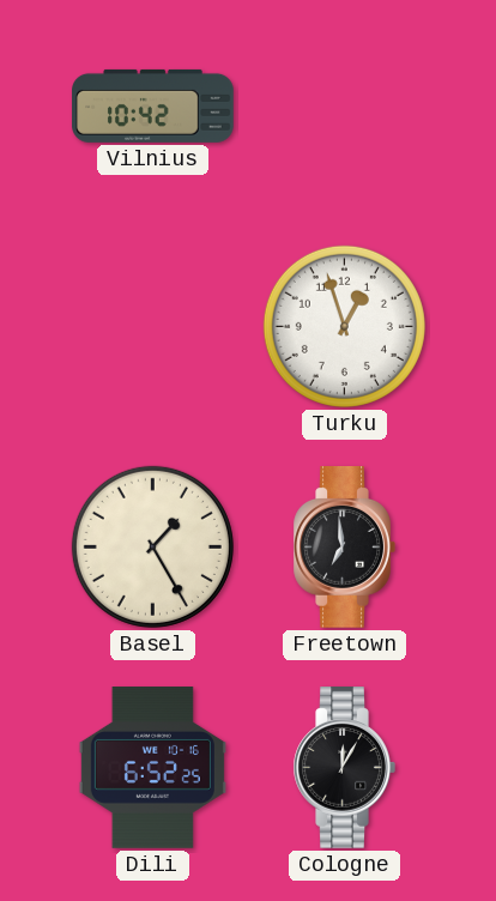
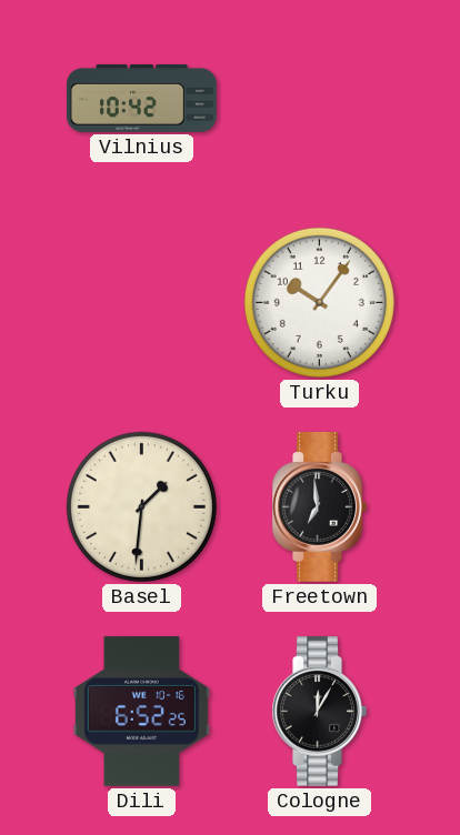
Turku: 12:57 -> 10:06
Basel: 1:25 -> 1:31
